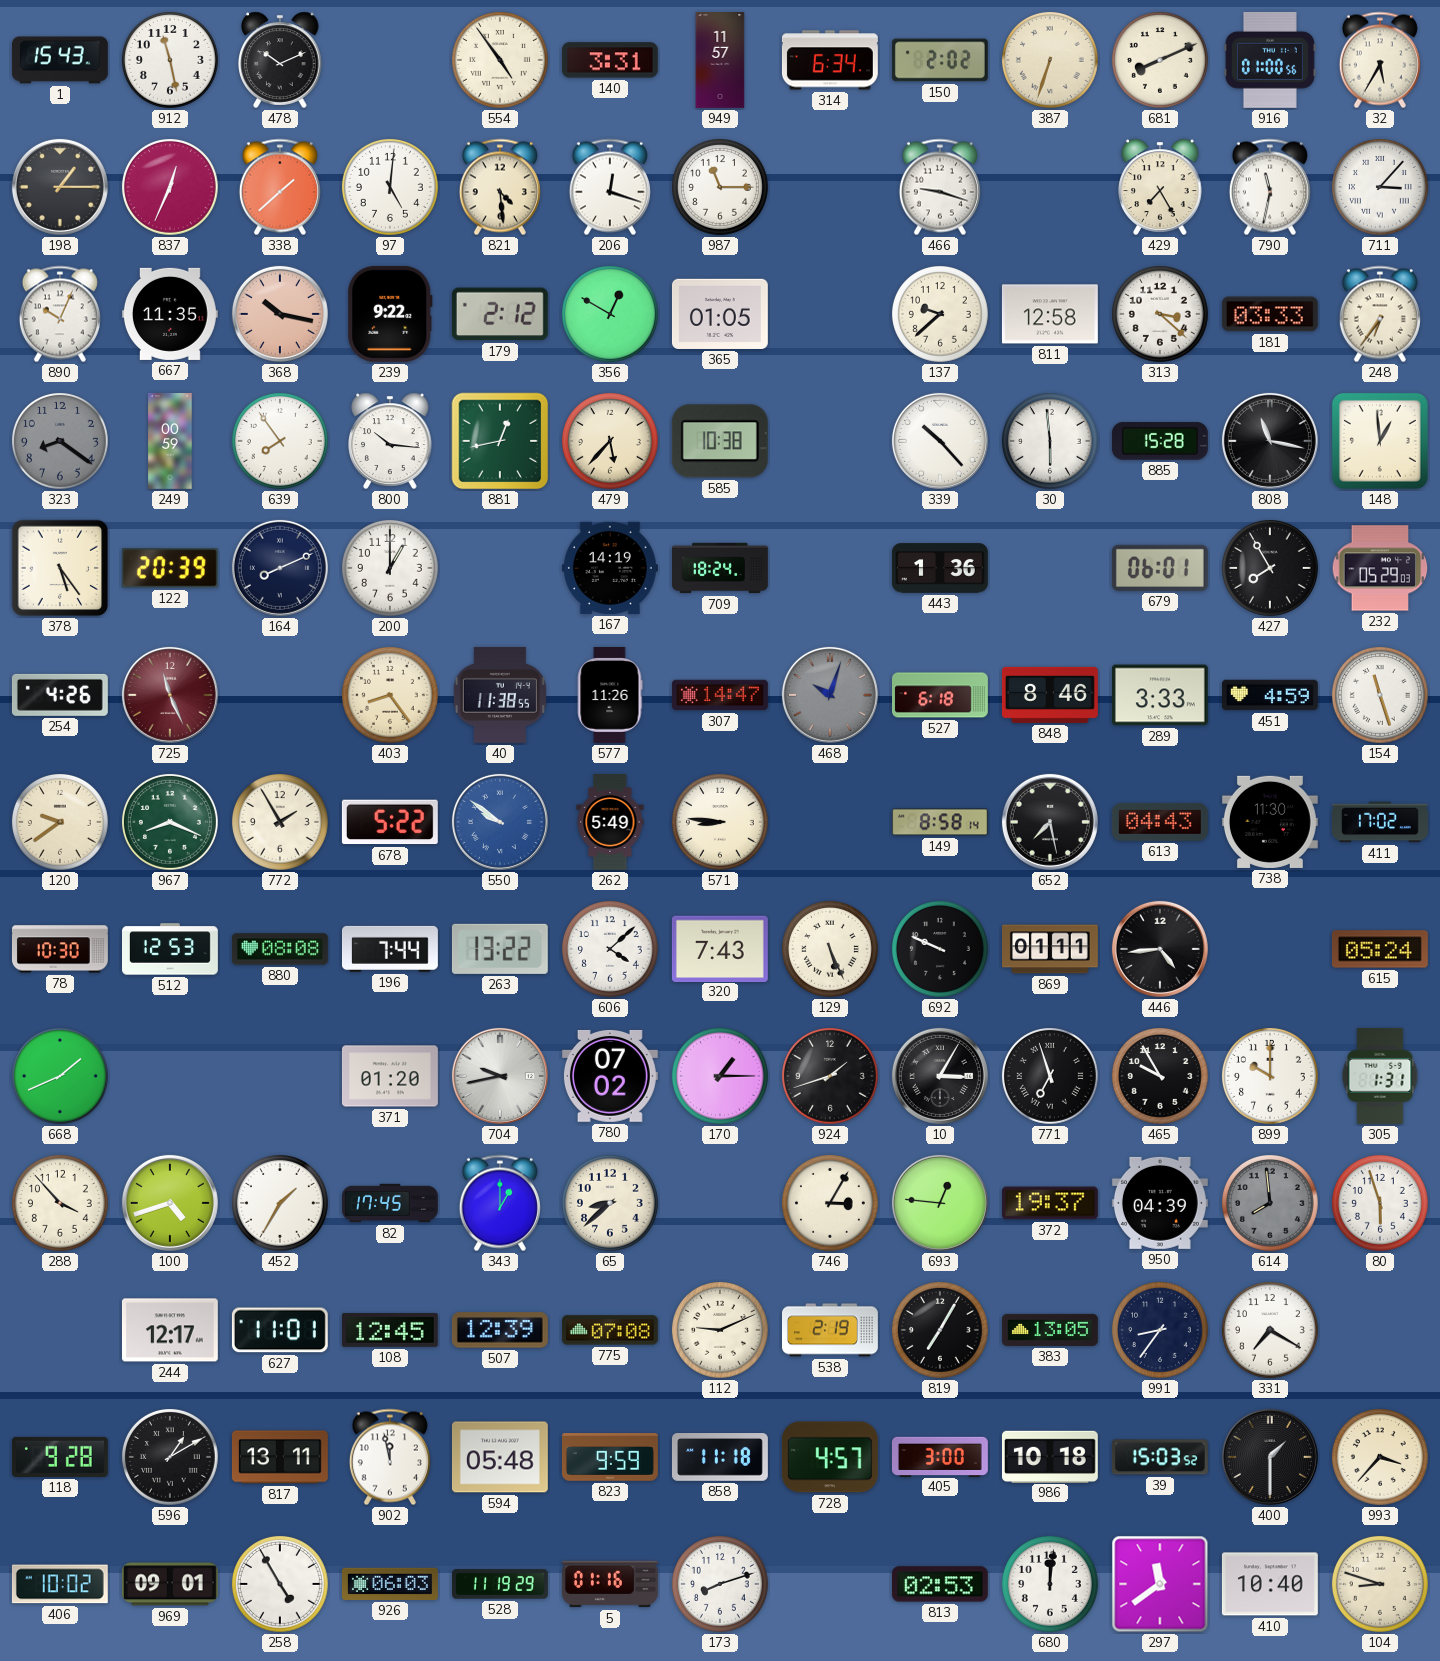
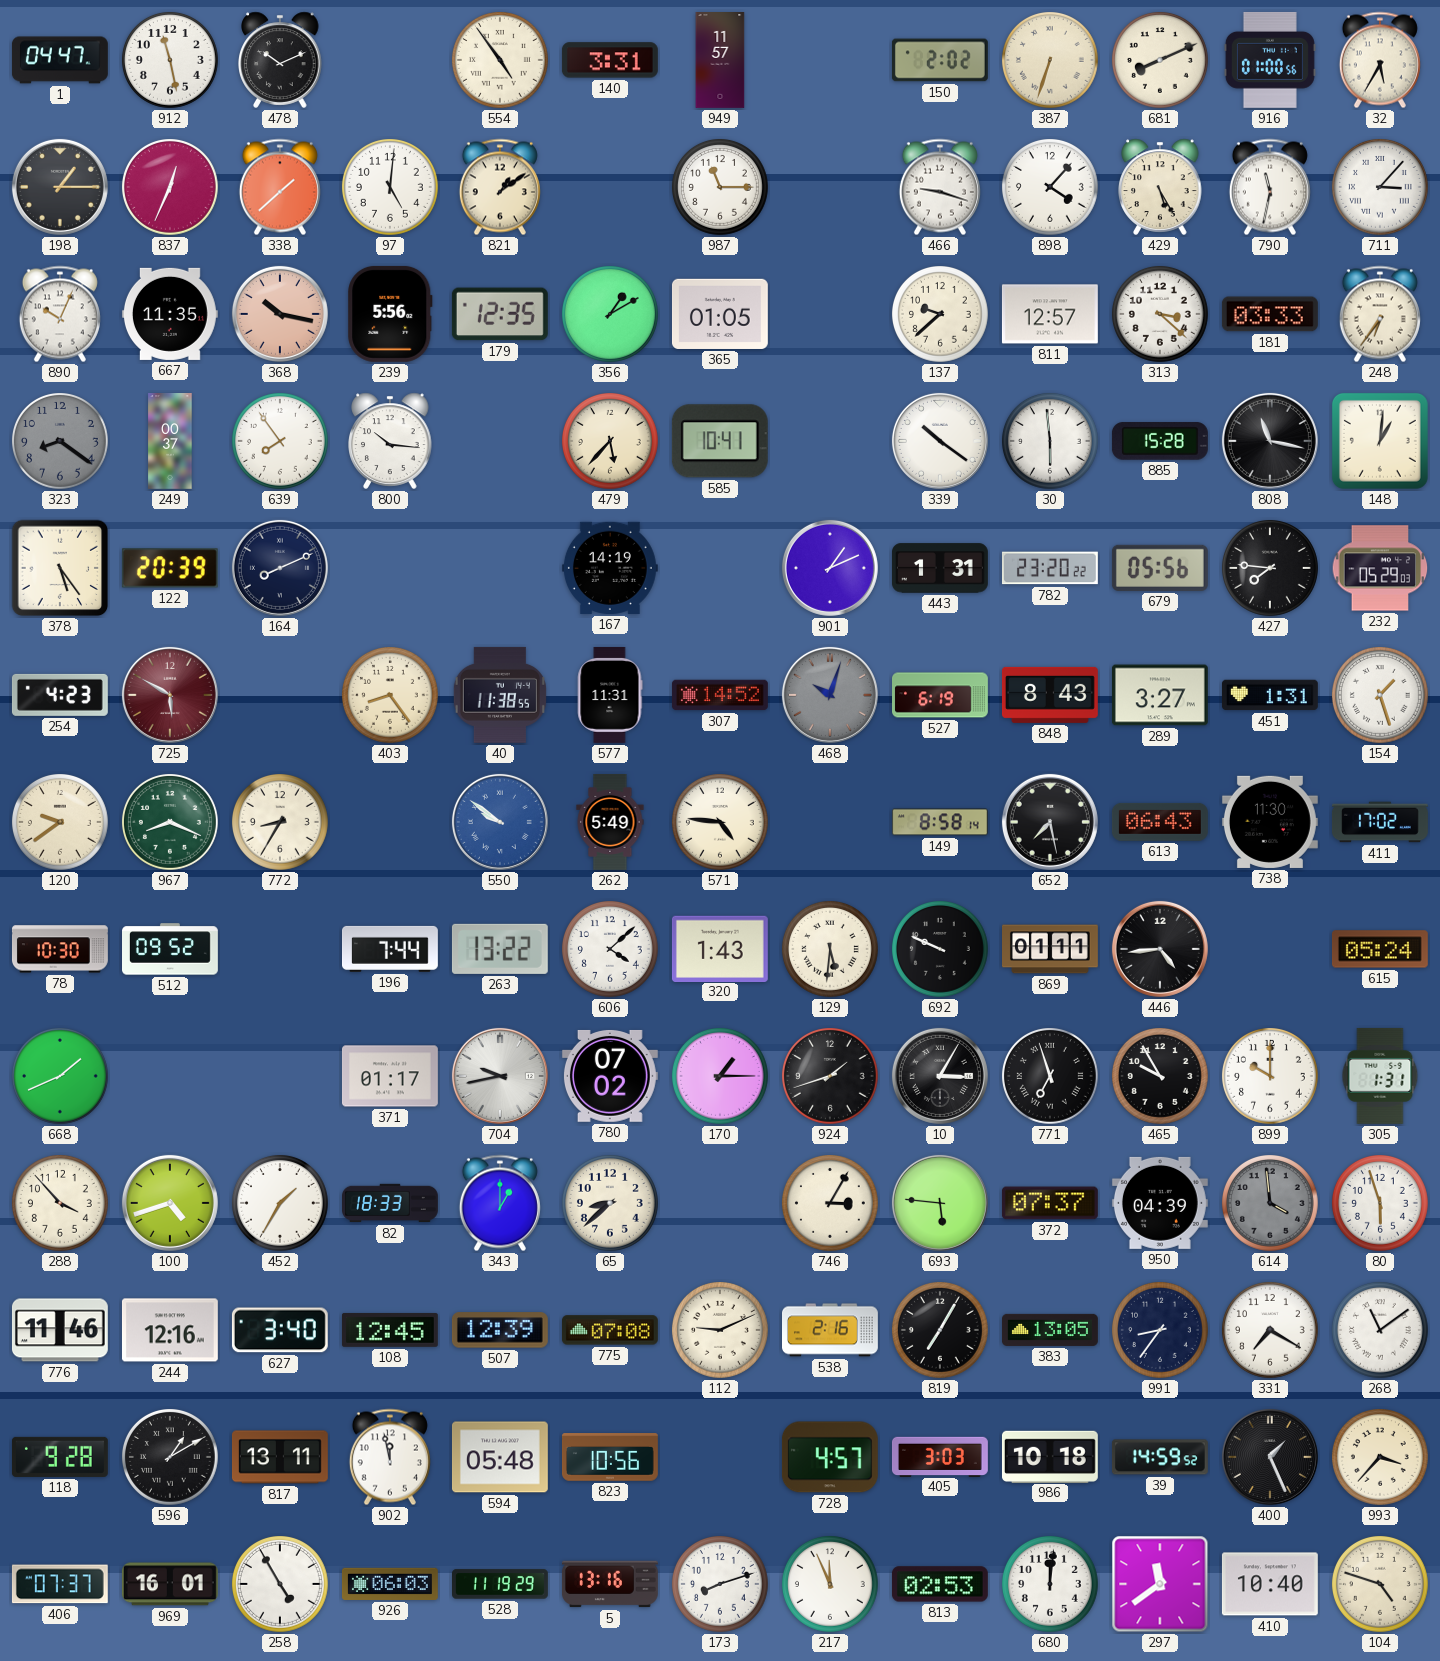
1: 15:43 -> 04:47
314: 6:34 -> none
821: 4:29 -> 1:09
206: 12:18 -> none
898: none -> 4:07
429: 7:25 -> 5:25
239: 9:22 -> 5:56
179: 2:12 -> 12:35
356: 12:50 -> 1:10
811: 12:58 -> 12:57
249: 00:59 -> 00:37
881: 12:43 -> none
585: 10:38 -> 10:41
339: 10:23 -> 10:21
148: 12:59 -> 1:01
200: 1:00 -> none
709: 18:24 -> none
901: none -> 1:11
443: 1:36 -> 1:31
782: none -> 23:20
679: 06:01 -> 05:56
427: 7:55 -> 7:46
254: 4:26 -> 4:23
725: 11:26 -> 5:50
577: 11:26 -> 11:31
307: 14:47 -> 14:52
527: 6:18 -> 6:19
848: 8:46 -> 8:43
289: 3:33 -> 3:27
451: 4:59 -> 1:31
154: 11:27 -> 1:27
772: 1:55 -> 8:35
678: 5:22 -> none
571: 8:46 -> 4:46
613: 04:43 -> 06:43
512: 12:53 -> 09:52
880: 08:08 -> none
320: 7:43 -> 1:43
129: 5:26 -> 5:31
371: 01:20 -> 01:17
82: 17:45 -> 18:33
693: 12:46 -> 5:46
372: 19:37 -> 07:37
614: 7:59 -> 3:59
776: none -> 11:46
244: 12:17 -> 12:16
627: 11:01 -> 3:40
538: 2:19 -> 2:16
268: none -> 11:09
823: 9:59 -> 10:56
858: 11:18 -> none
405: 3:00 -> 3:03
39: 15:03 -> 14:59
400: 1:30 -> 1:26
406: 10:02 -> 07:37
969: 09:01 -> 16:01
5: 01:16 -> 13:16
217: none -> 11:56
104: 8:48 -> 4:48
